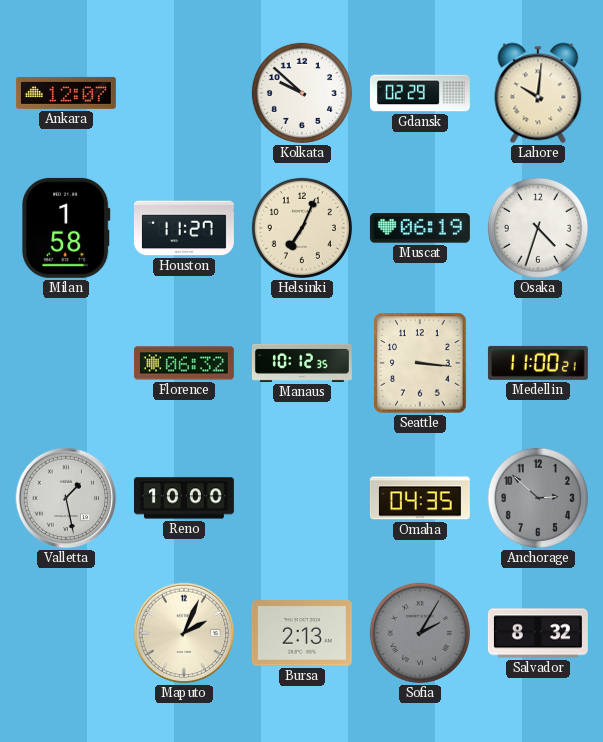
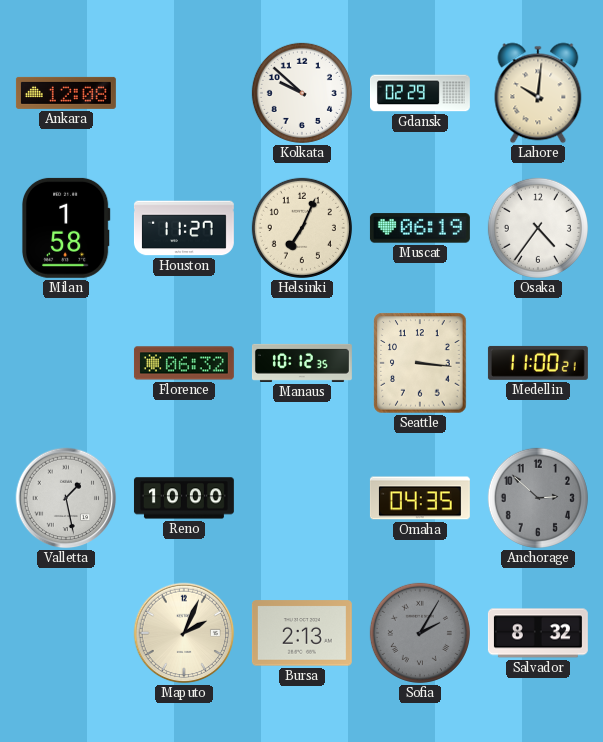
Ankara: 12:07 -> 12:08
Osaka: 4:33 -> 4:36
